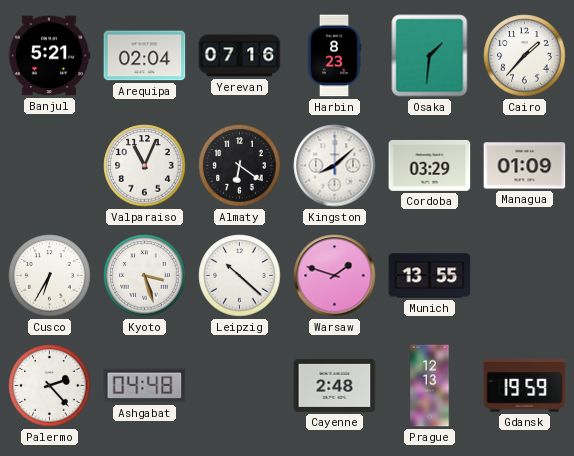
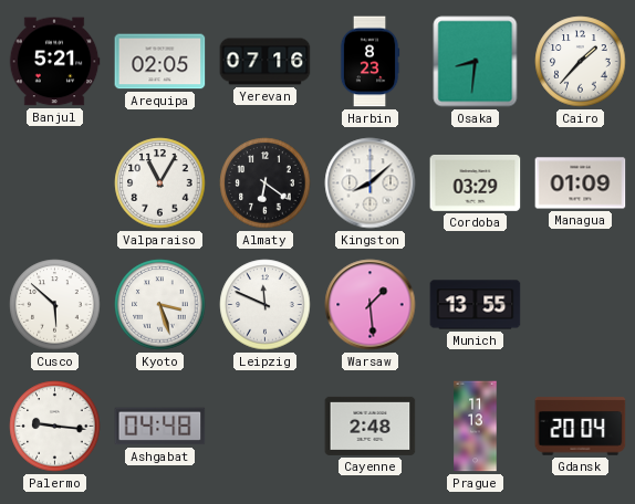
Arequipa: 02:04 -> 02:05
Osaka: 1:31 -> 8:31
Valparaiso: 11:04 -> 11:05
Cusco: 6:35 -> 5:52
Leipzig: 10:22 -> 11:49
Warsaw: 1:48 -> 1:29
Palermo: 2:23 -> 9:16
Prague: 12:13 -> 11:13
Gdansk: 19:59 -> 20:04
